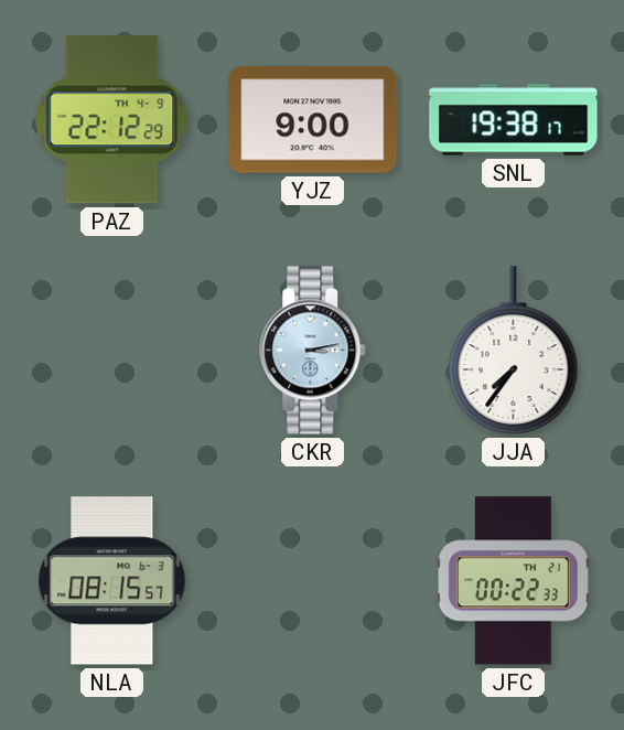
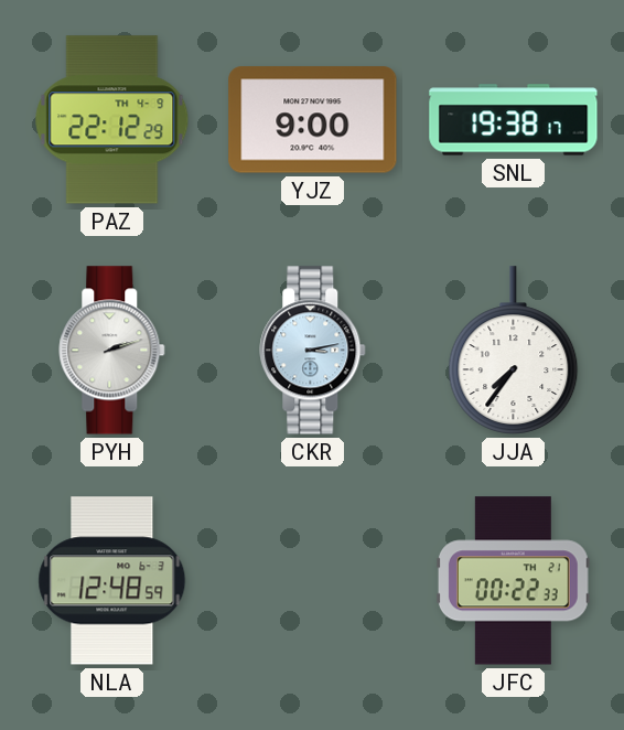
PYH: none -> 2:12
NLA: 08:15 -> 12:48
